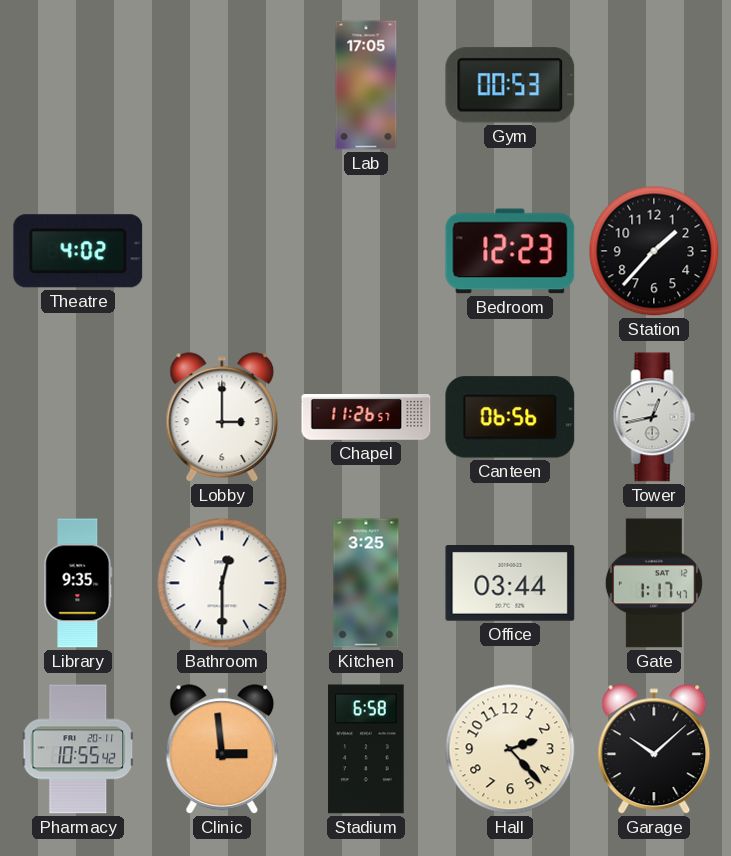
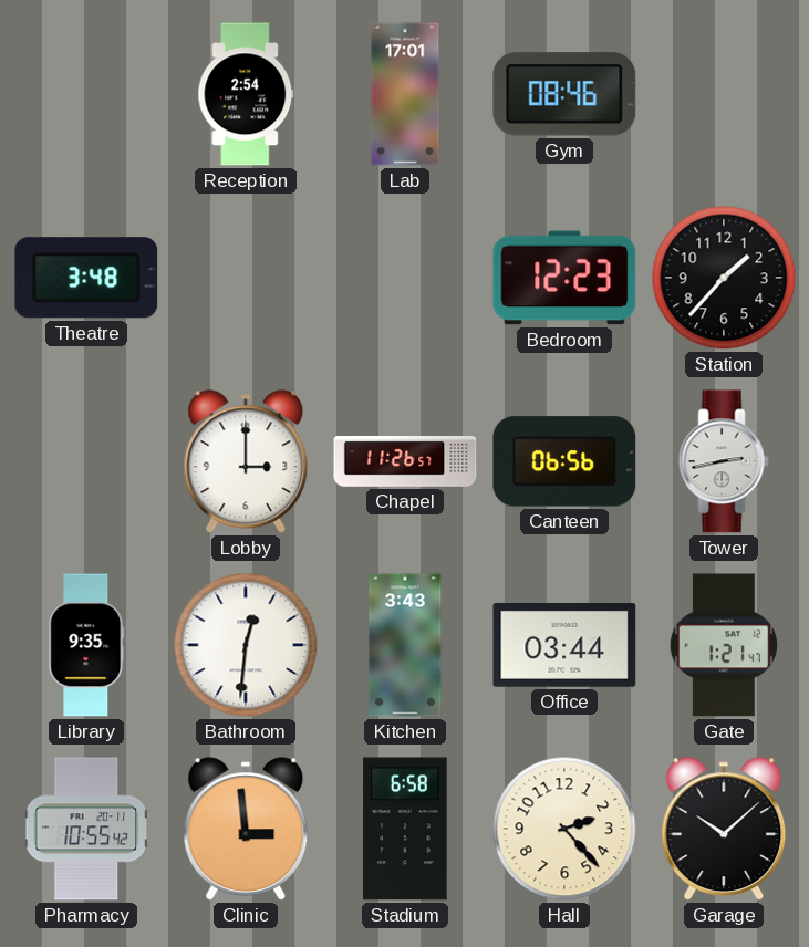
Reception: none -> 2:54
Lab: 17:05 -> 17:01
Gym: 00:53 -> 08:46
Theatre: 4:02 -> 3:48
Tower: 12:43 -> 2:43
Bathroom: 12:30 -> 12:31
Kitchen: 3:25 -> 3:43
Gate: 1:17 -> 1:21
